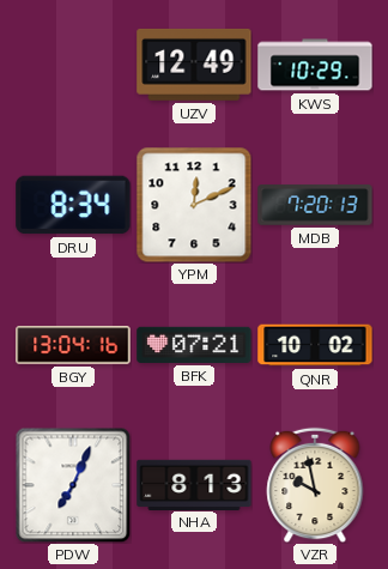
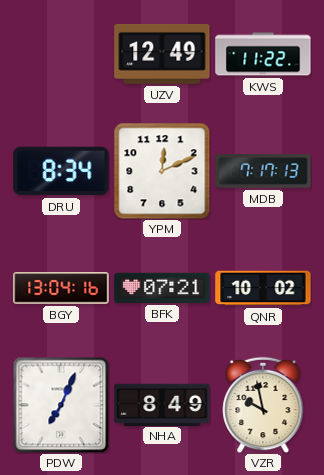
KWS: 10:29 -> 11:22
MDB: 7:20 -> 7:17
NHA: 8:13 -> 8:49
